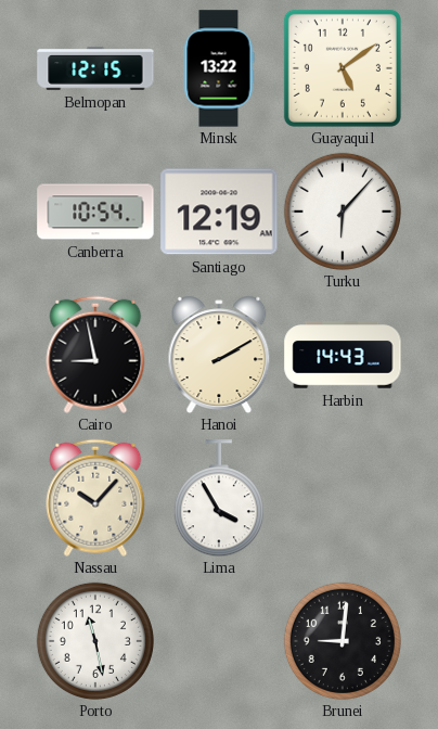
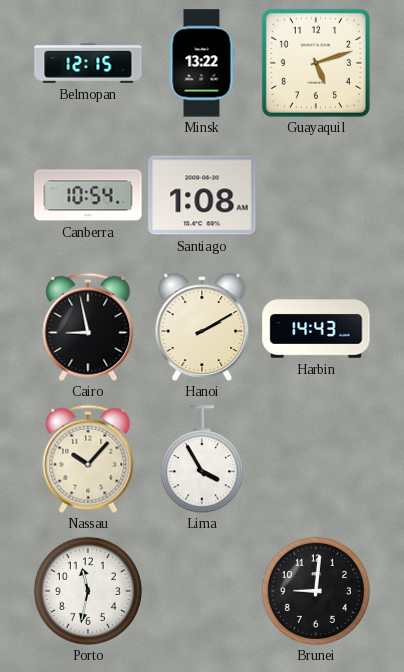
Guayaquil: 5:09 -> 5:12
Santiago: 12:19 -> 1:08
Turku: 6:07 -> none
Porto: 11:28 -> 11:32
